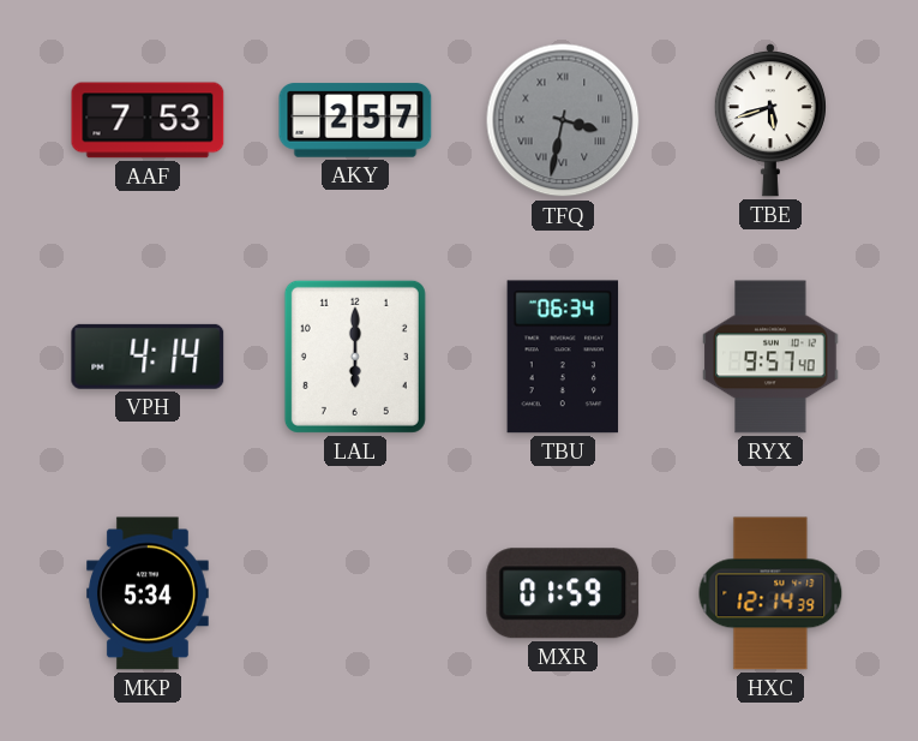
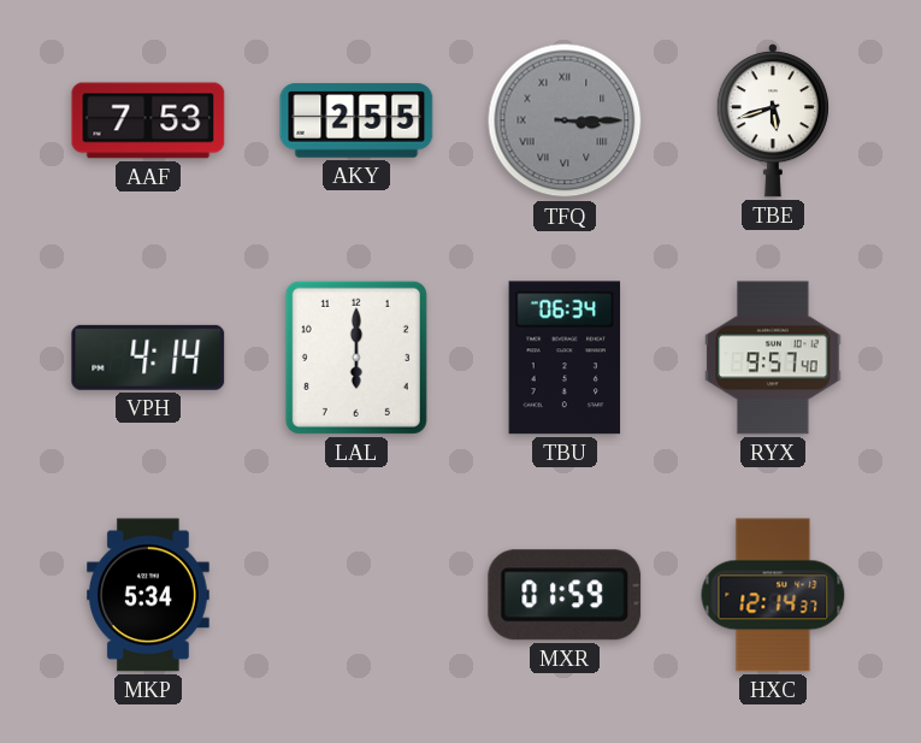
AKY: 2:57 -> 2:55
TFQ: 3:32 -> 3:15
HXC: 12:14:39 -> 12:14:37
